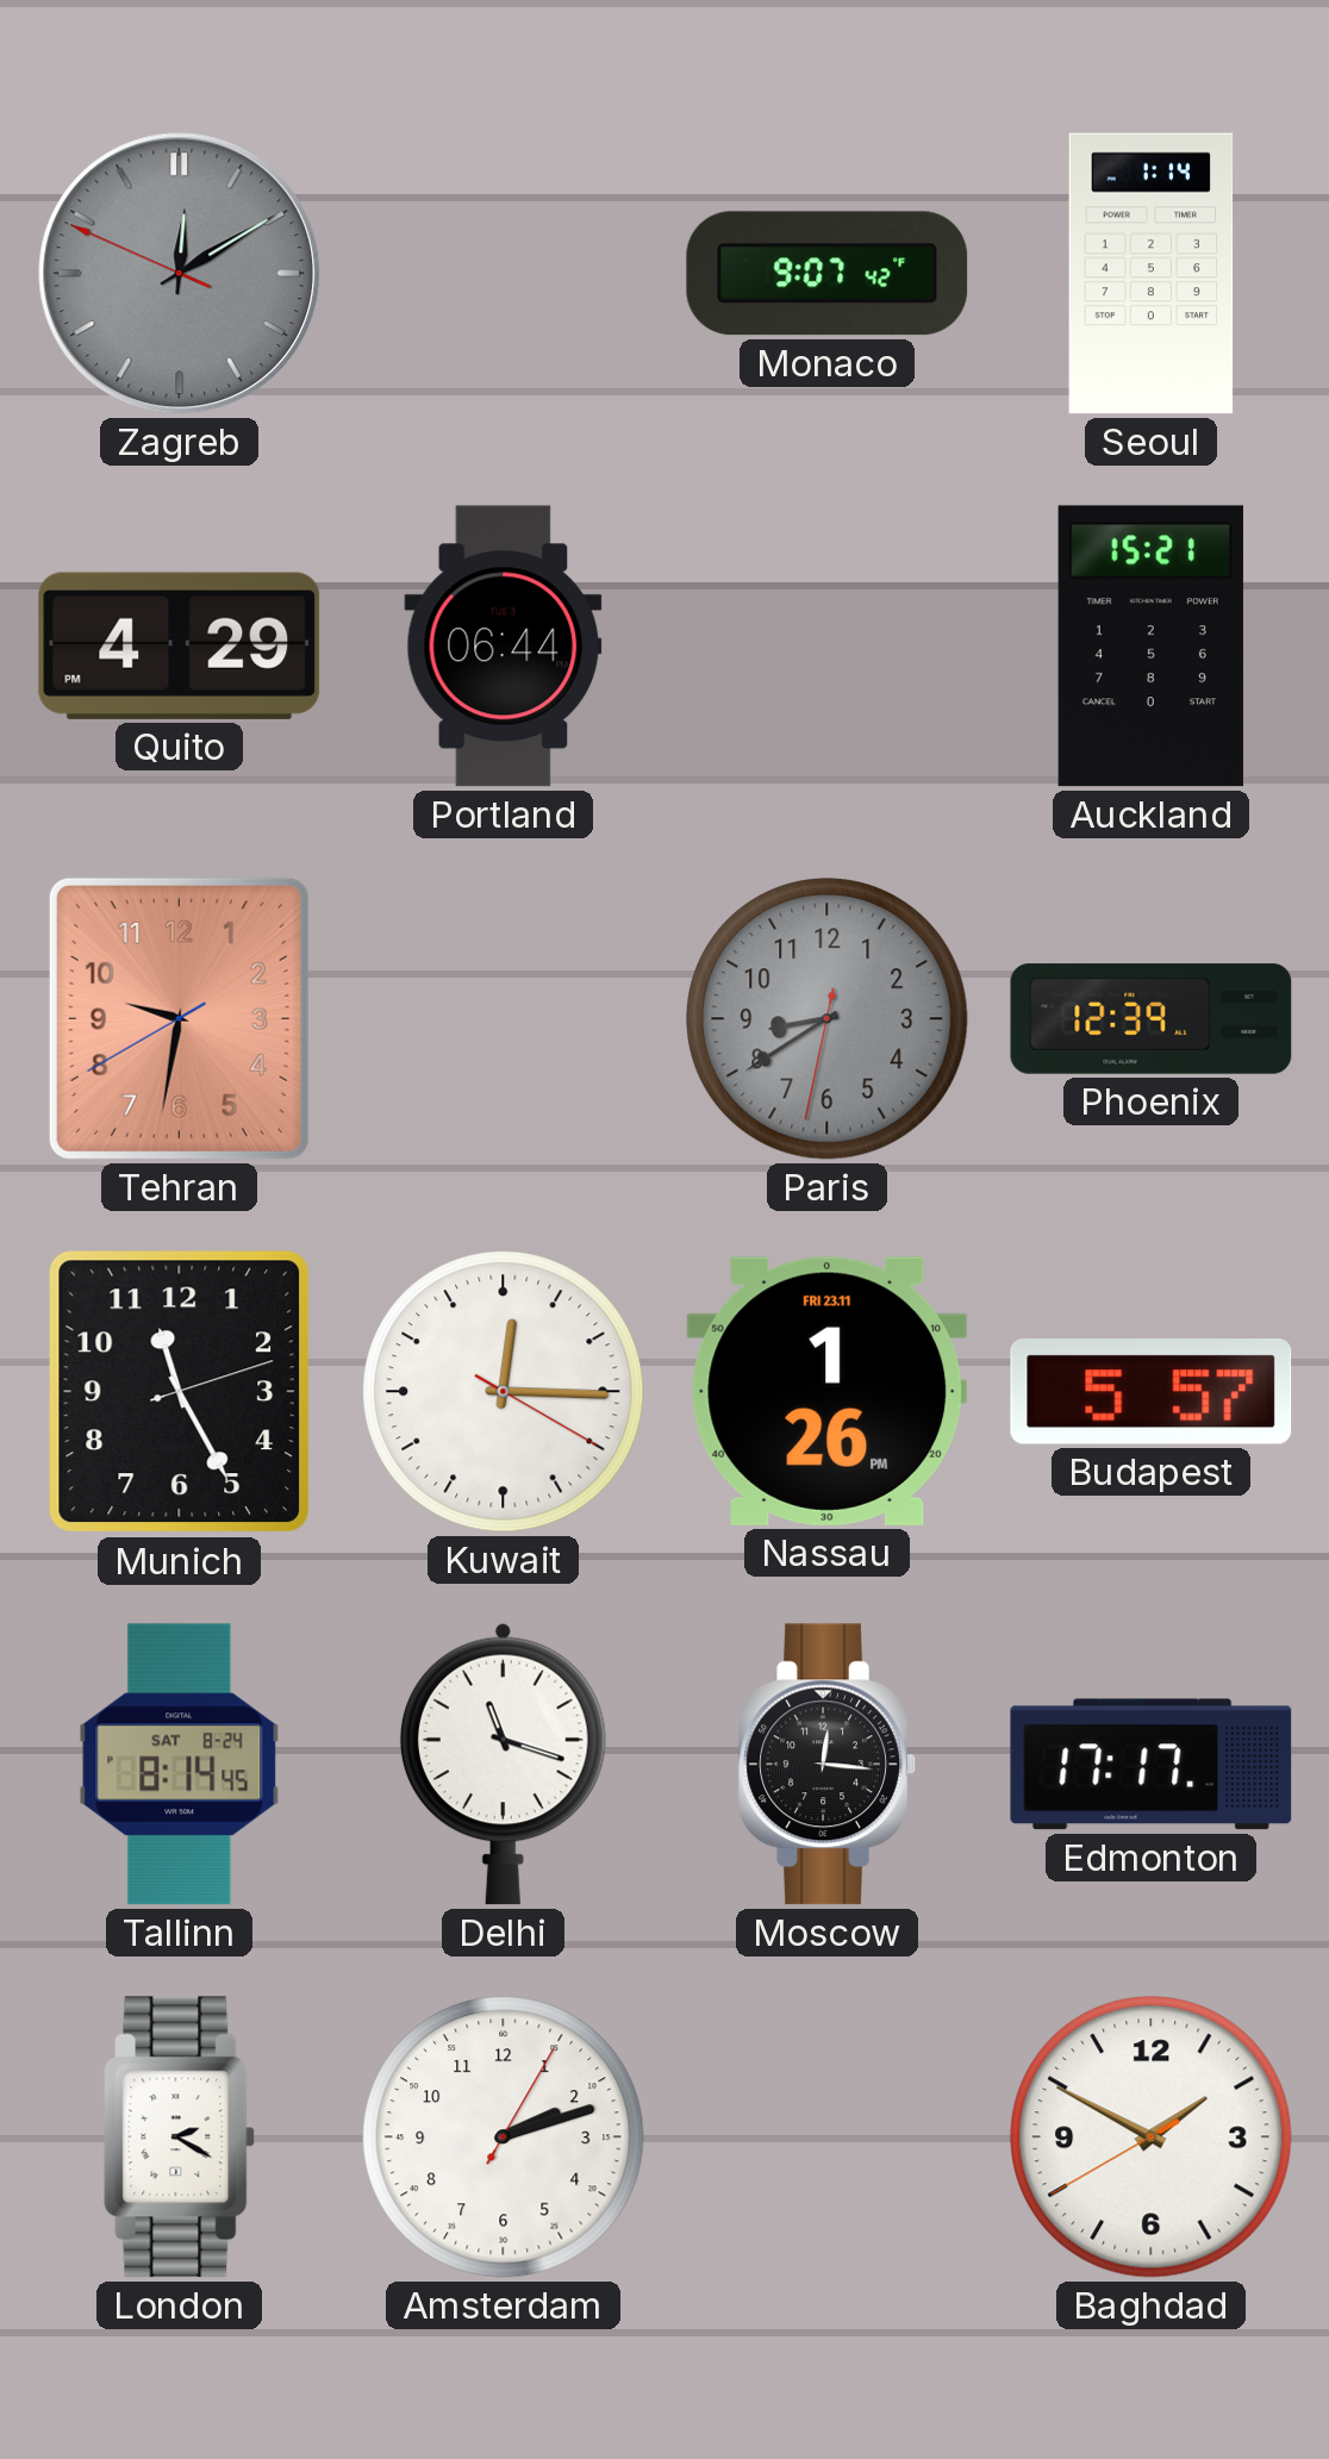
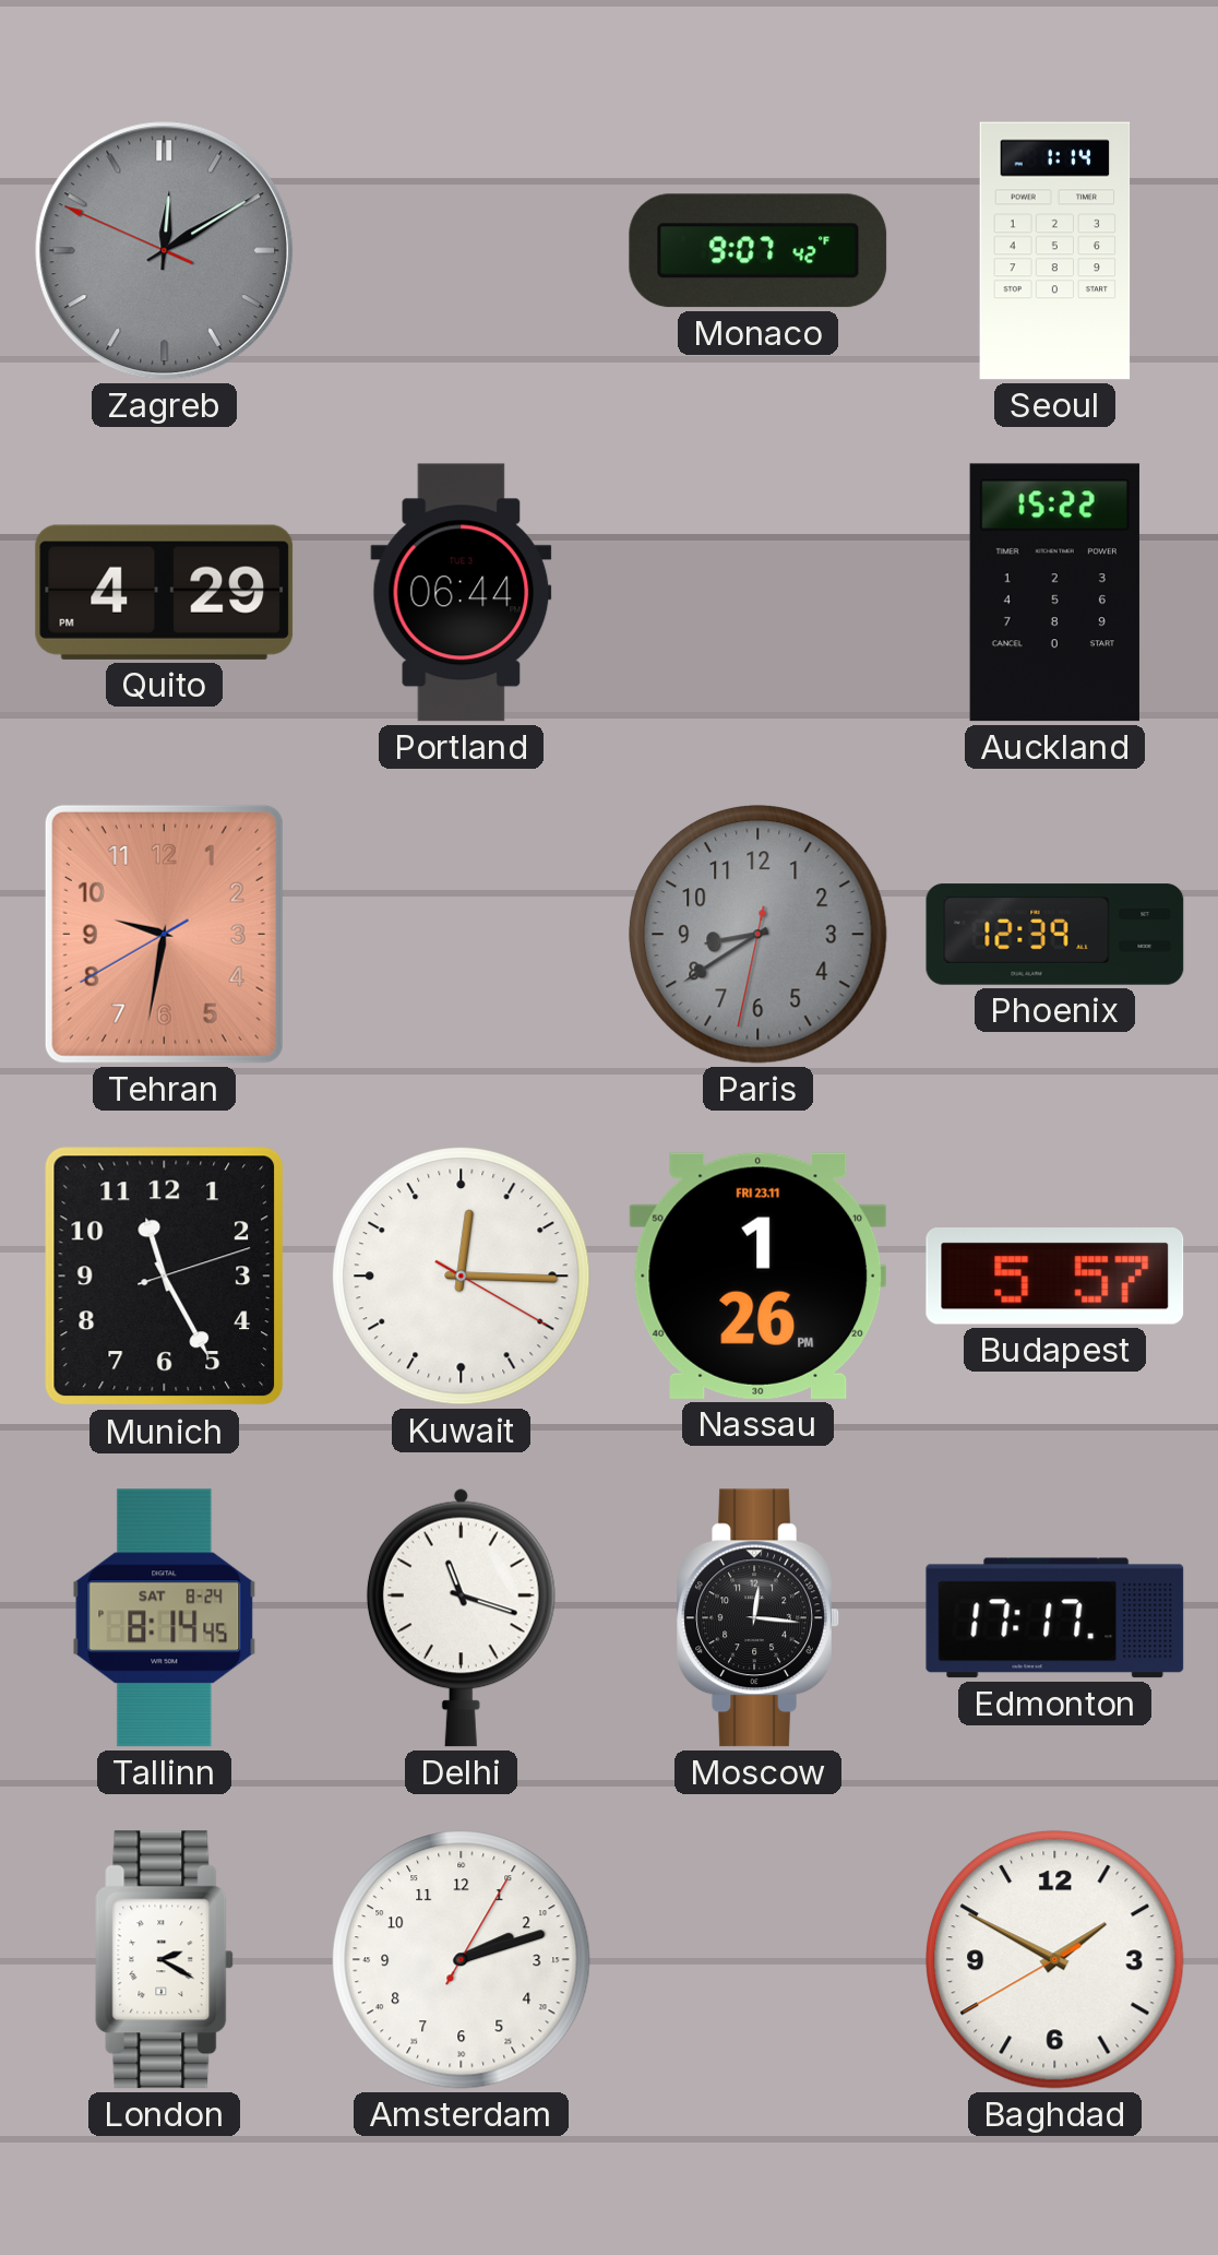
Auckland: 15:21 -> 15:22
